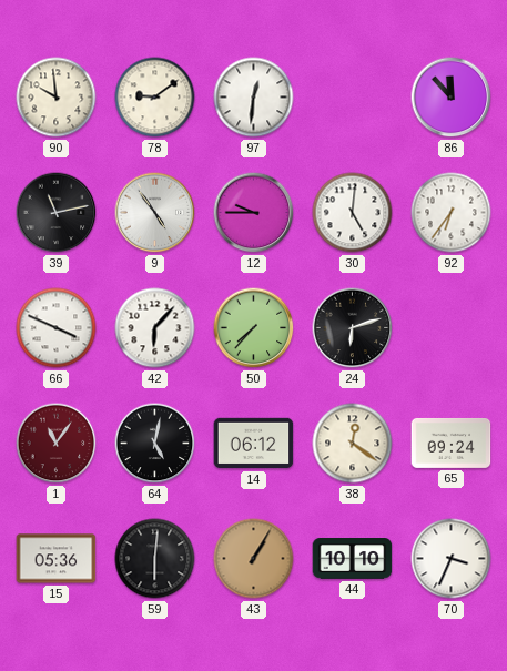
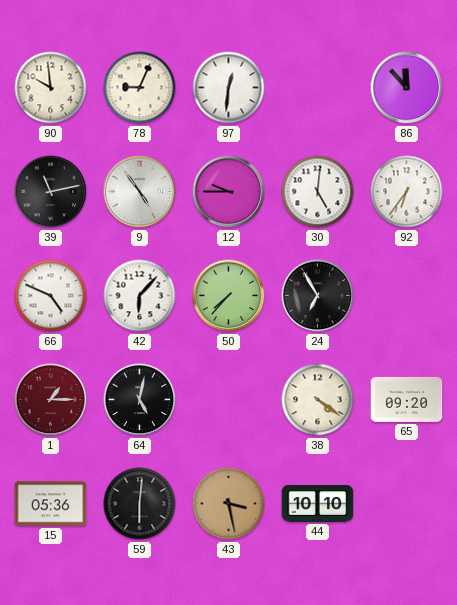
78: 9:09 -> 9:04
66: 3:49 -> 4:49
24: 6:12 -> 6:55
1: 11:06 -> 1:15
14: 06:12 -> none
38: 12:21 -> 4:21
65: 09:24 -> 09:20
43: 1:05 -> 3:28
70: 3:34 -> none
